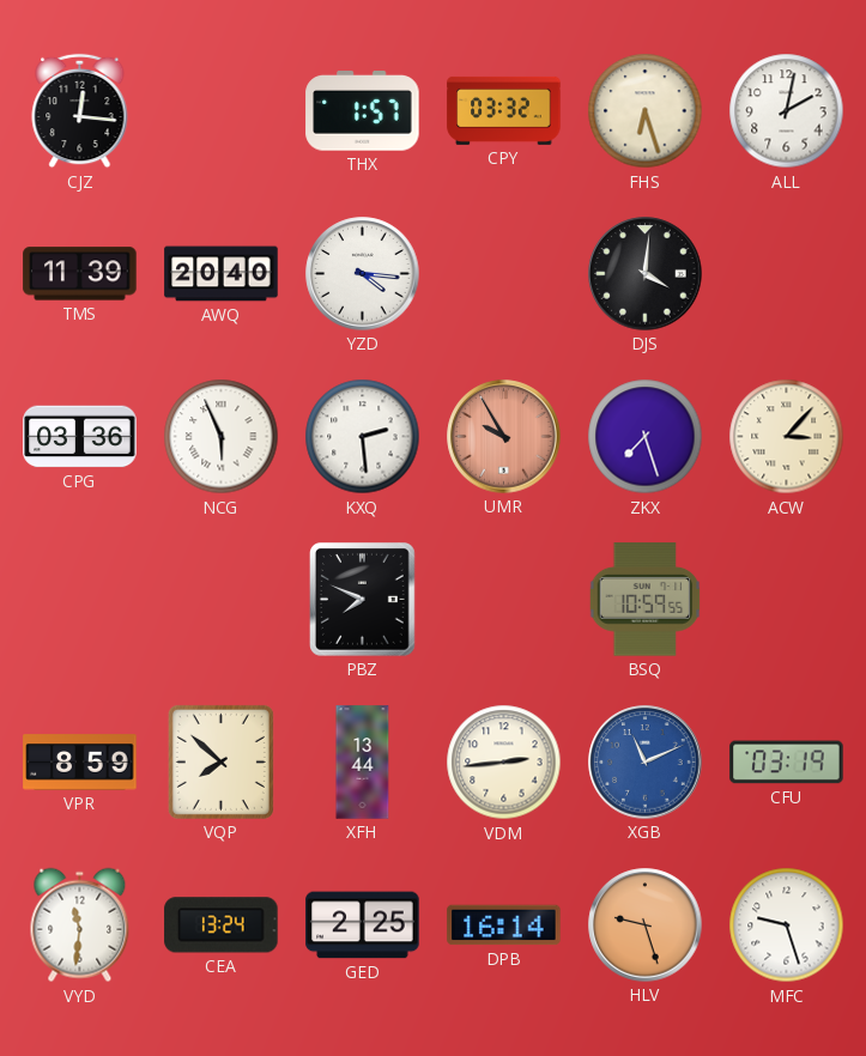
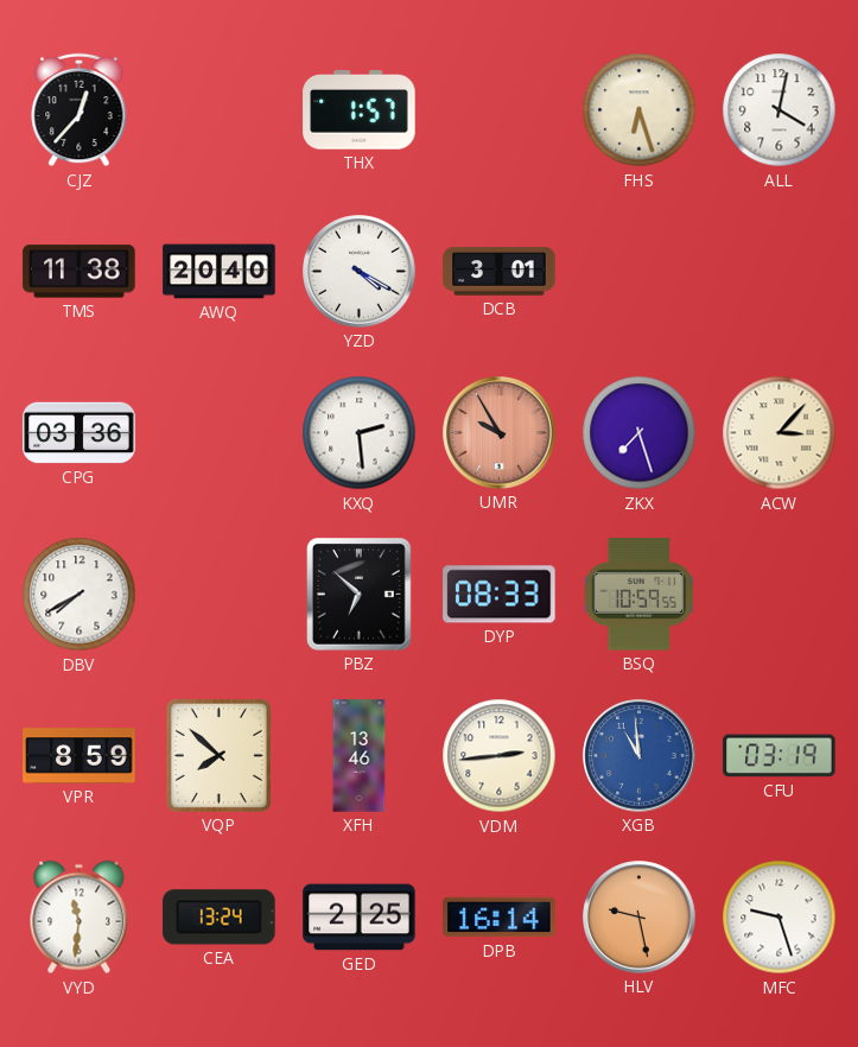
CJZ: 12:16 -> 12:37
CPY: 03:32 -> none
ALL: 2:02 -> 4:02
TMS: 11:39 -> 11:38
YZD: 4:16 -> 4:20
DCB: none -> 3:01
DJS: 4:01 -> none
NCG: 5:56 -> none
DBV: none -> 7:40
PBZ: 7:49 -> 6:52
DYP: none -> 08:33
XFH: 13:44 -> 13:46
XGB: 11:11 -> 10:59
HLV: 9:27 -> 9:28
